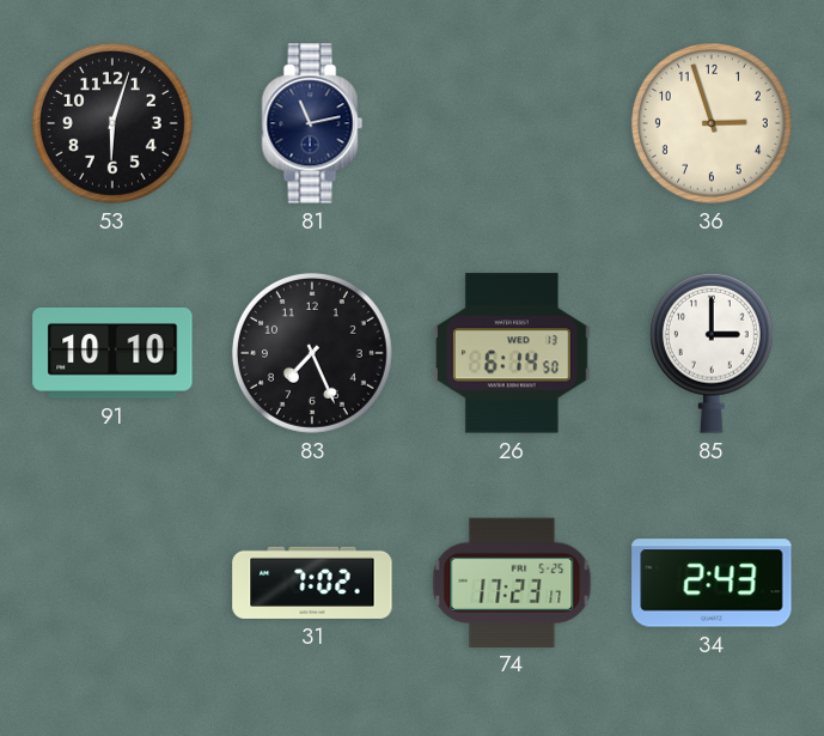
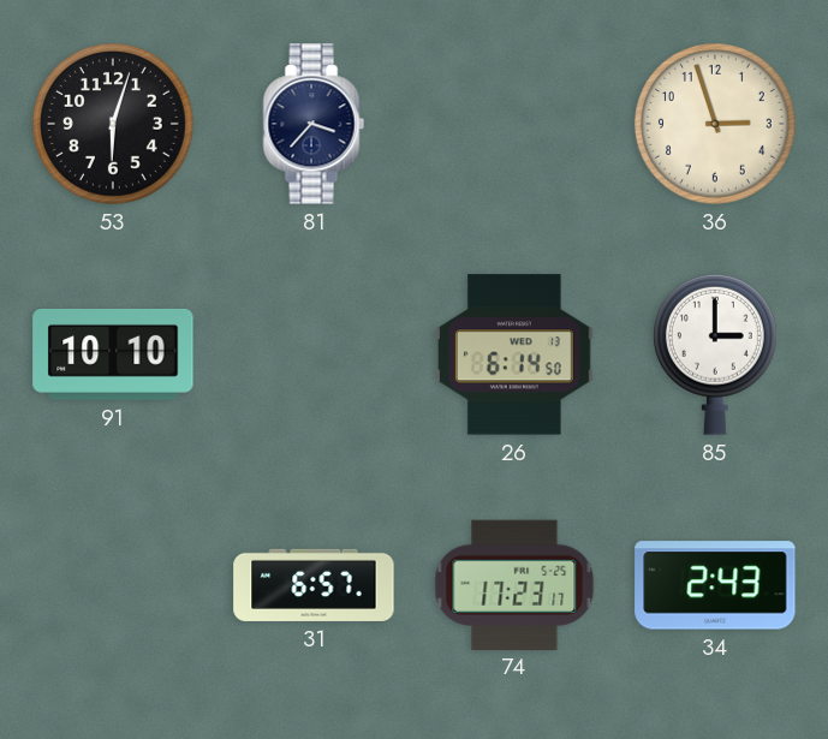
81: 11:13 -> 3:37
83: 7:26 -> none
31: 7:02 -> 6:57
